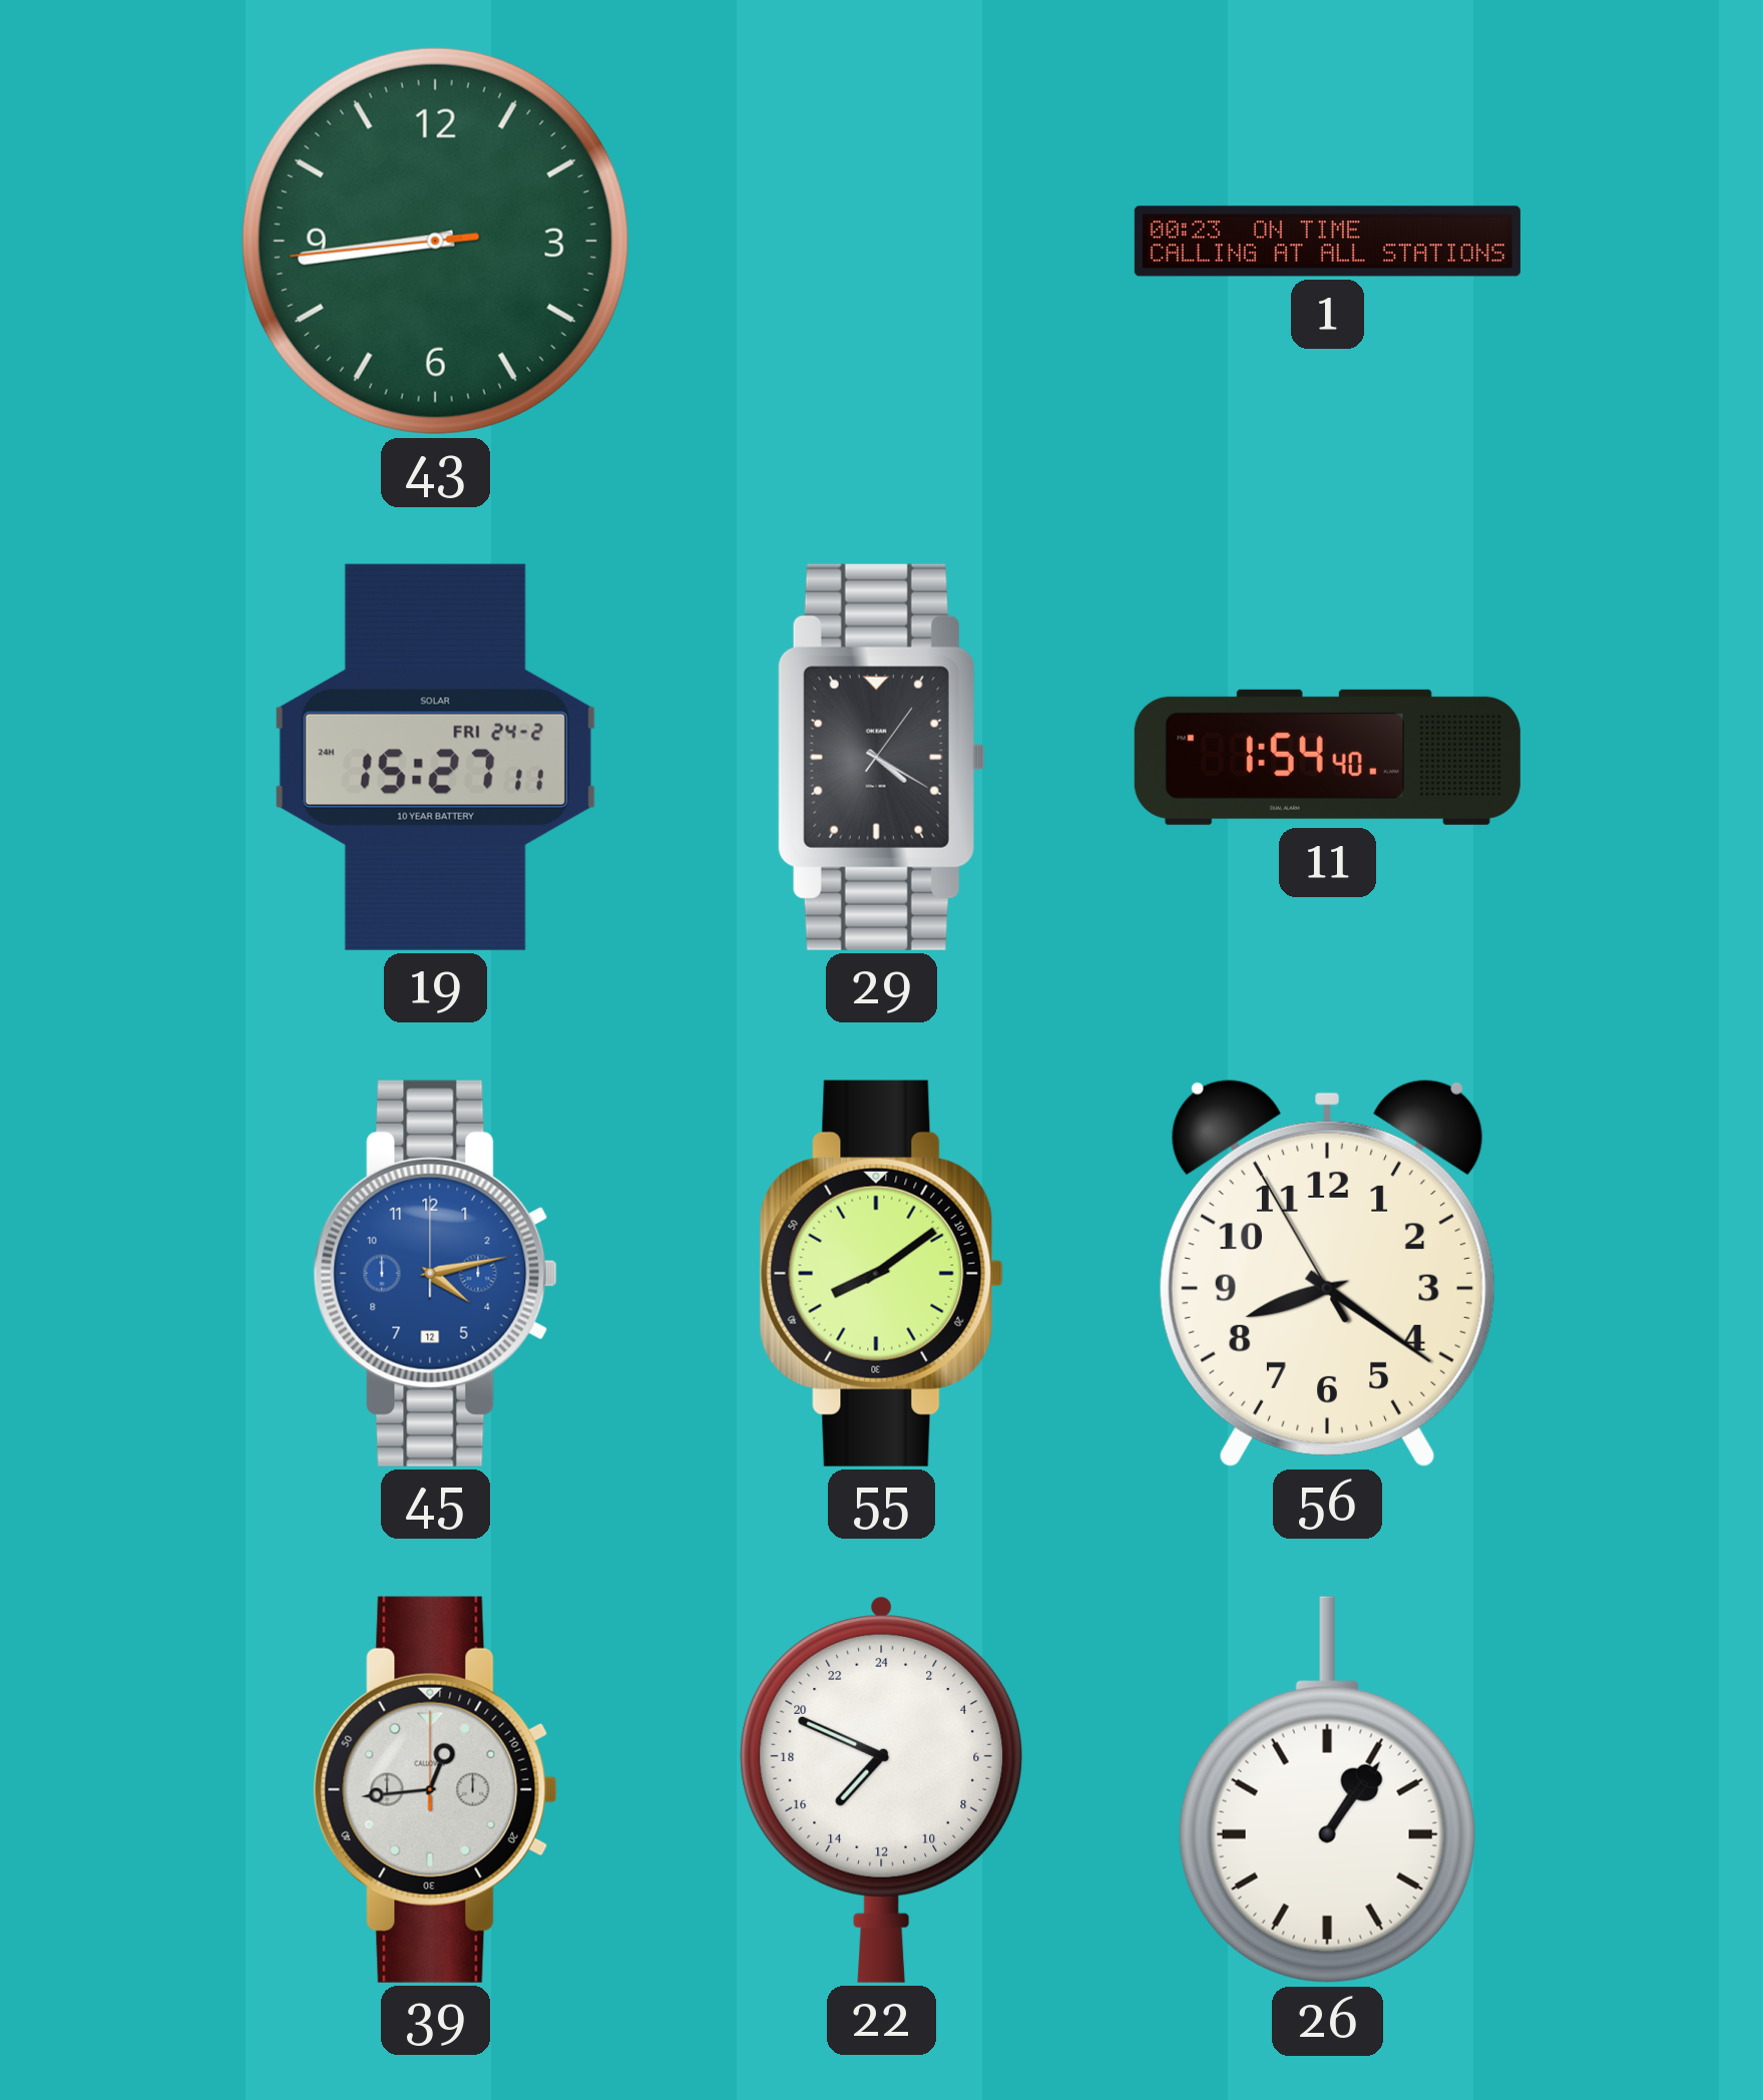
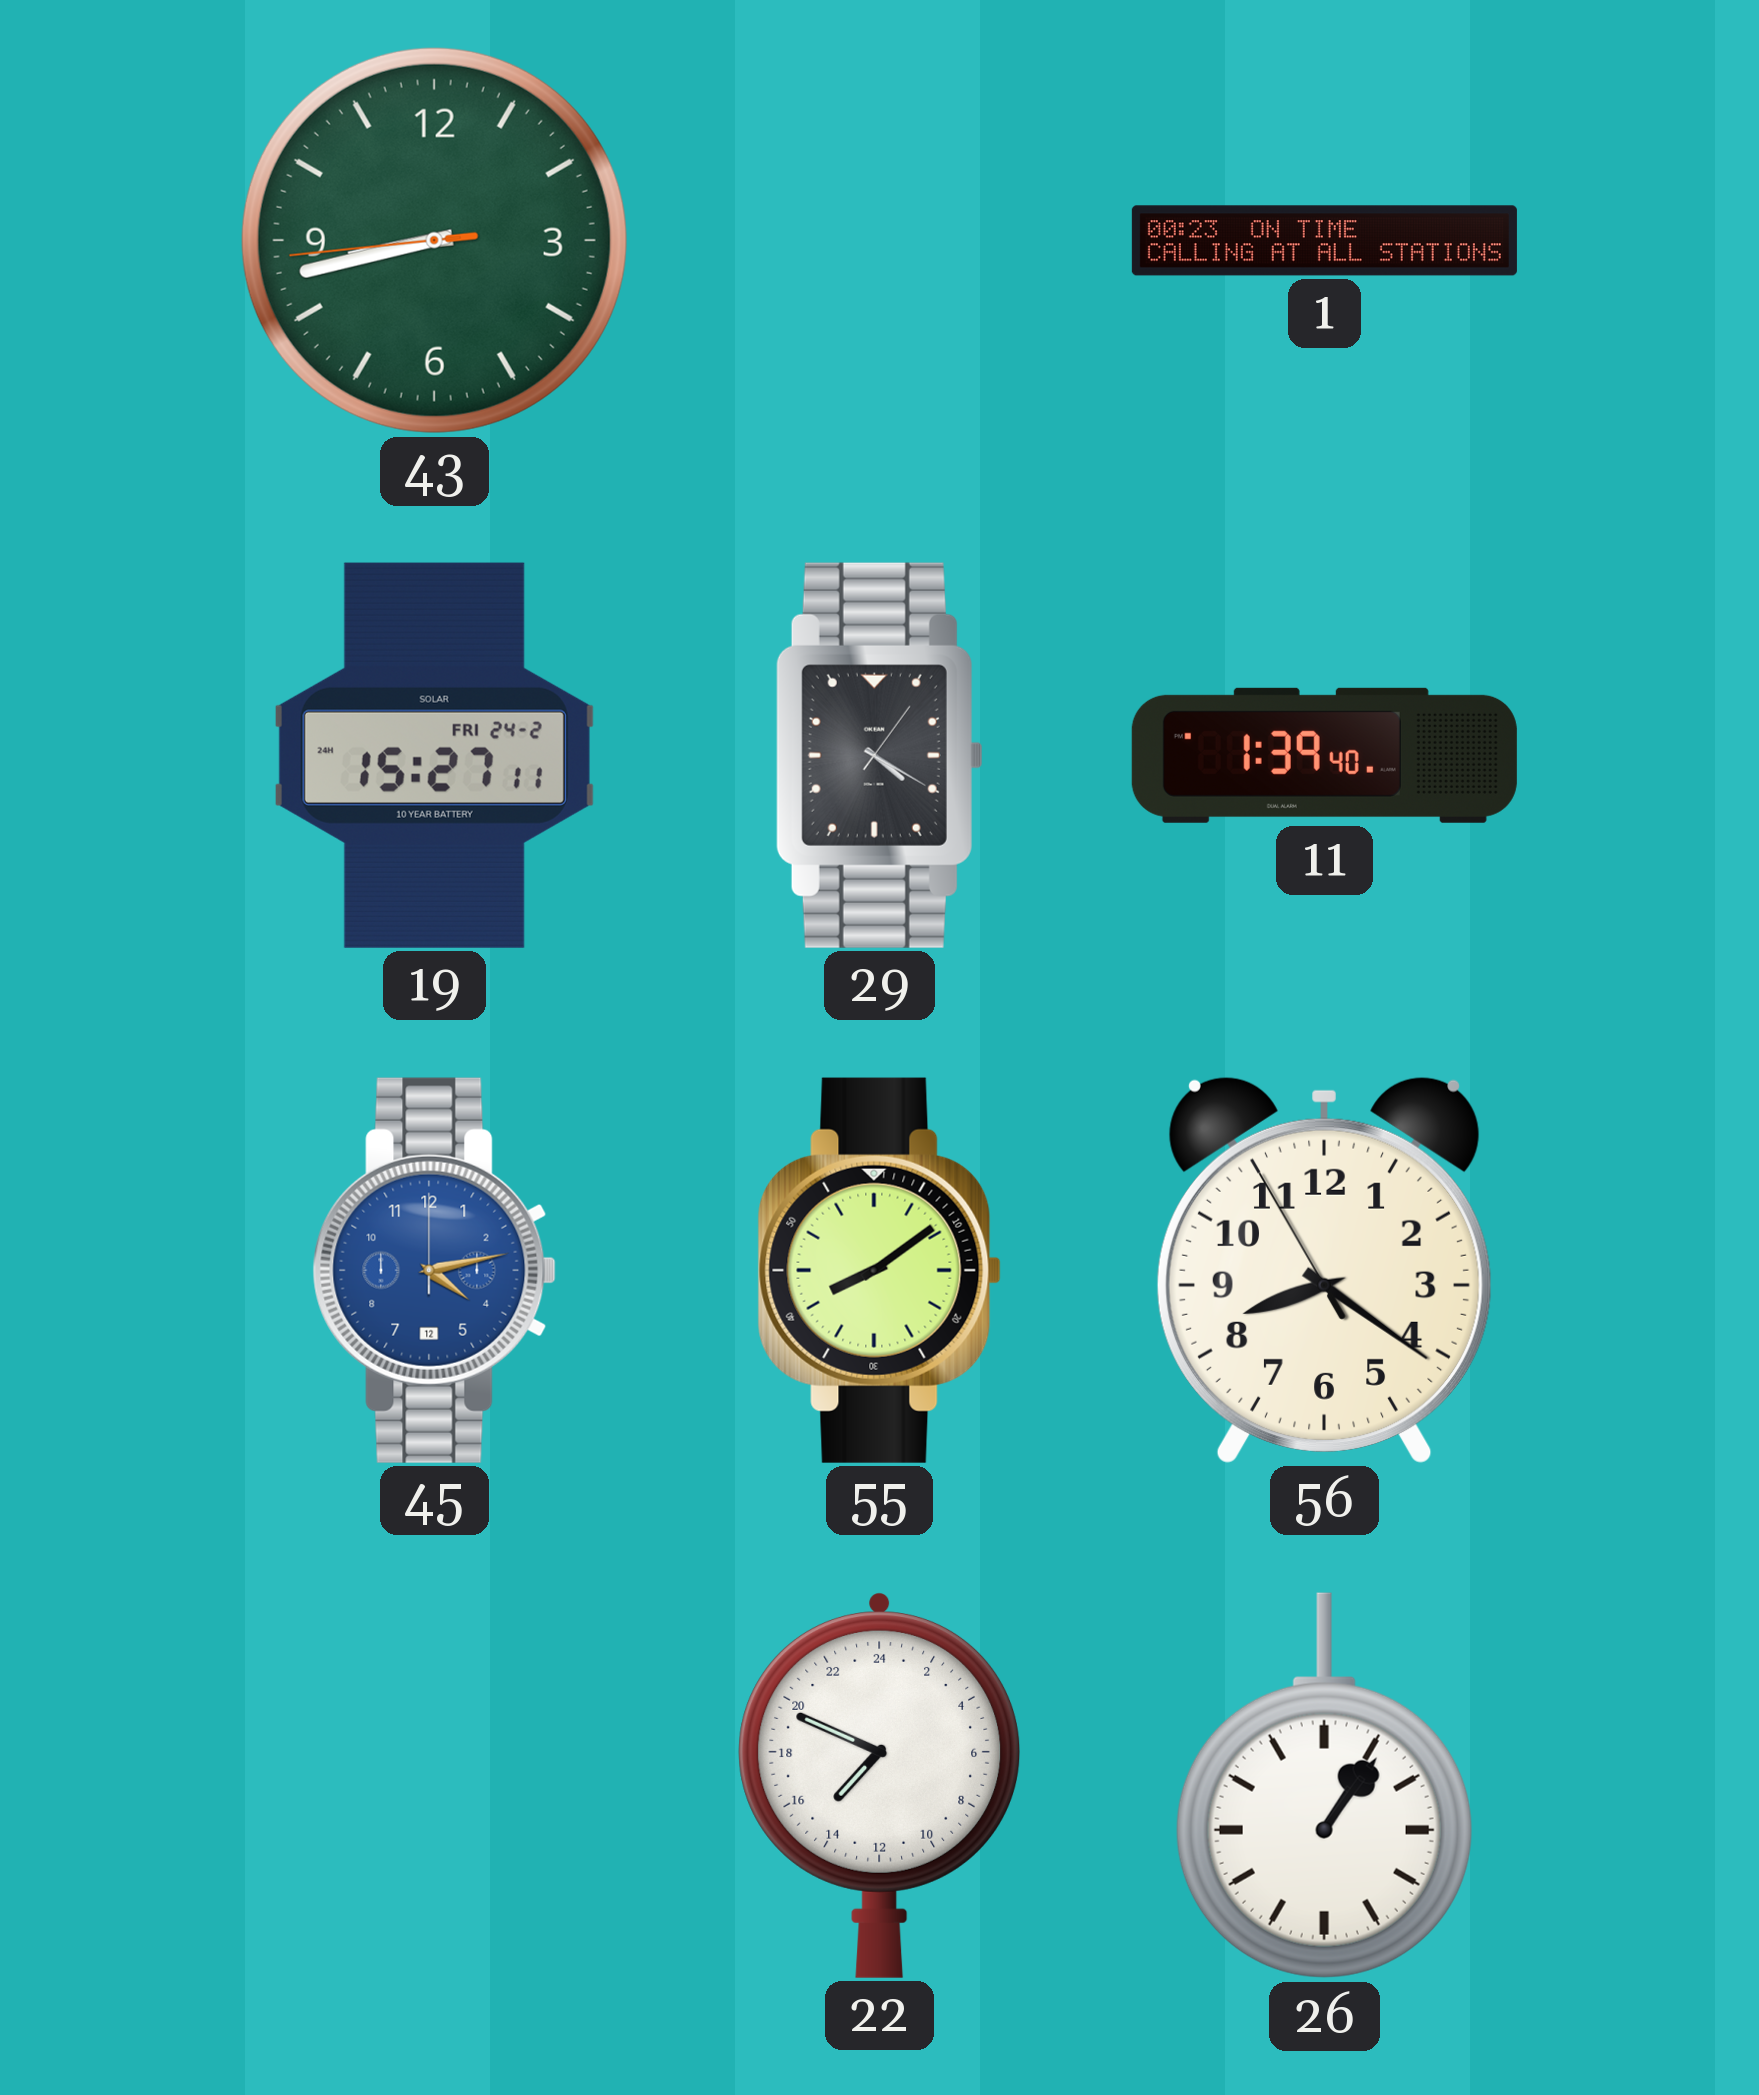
43: 8:43 -> 8:42
11: 1:54 -> 1:39
39: 12:44 -> none
